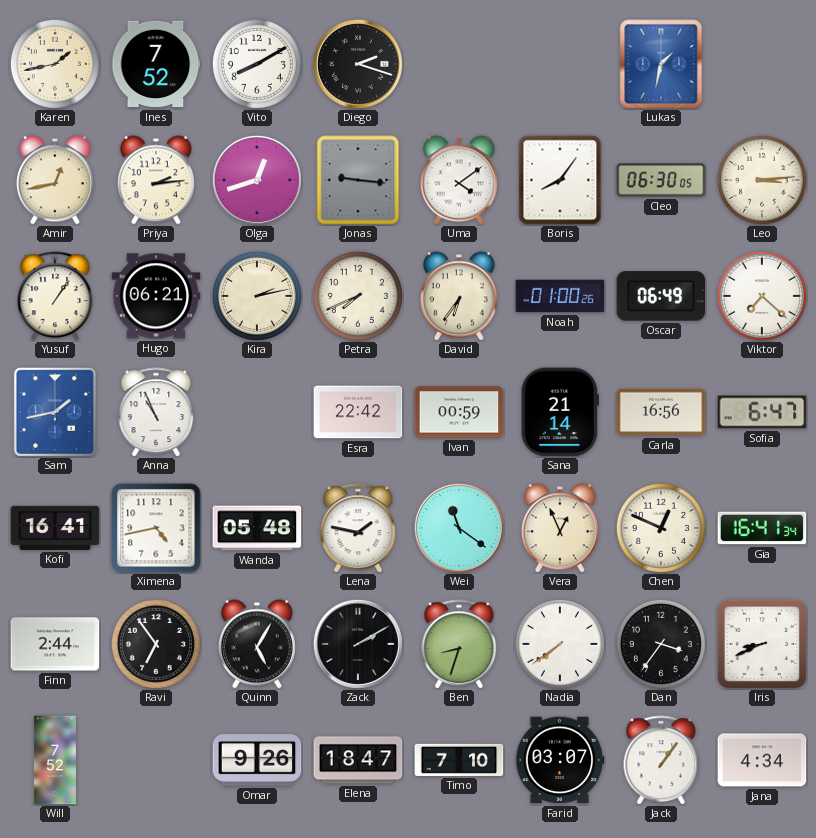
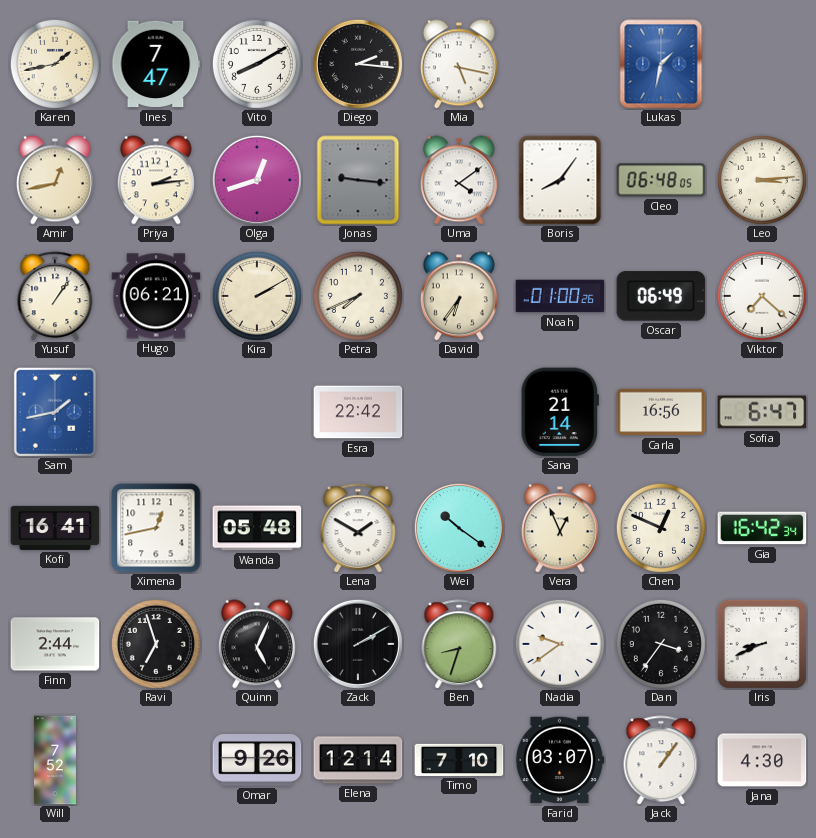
Ines: 7:52 -> 7:47
Diego: 2:18 -> 2:16
Mia: none -> 5:17
Cleo: 06:30 -> 06:48
Kira: 2:13 -> 2:10
Anna: 10:56 -> none
Ivan: 00:59 -> none
Ximena: 4:43 -> 12:43
Lena: 1:47 -> 1:50
Wei: 11:21 -> 10:21
Gia: 16:41 -> 16:42
Ravi: 6:54 -> 6:57
Quinn: 5:05 -> 5:04
Nadia: 7:39 -> 9:39
Elena: 18:47 -> 12:14
Jana: 4:34 -> 4:30
